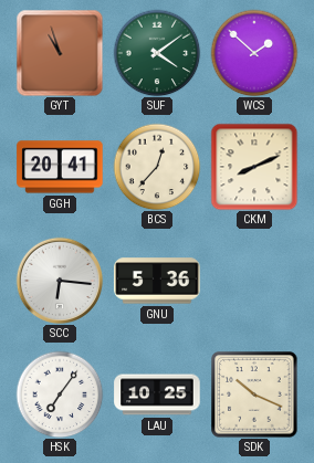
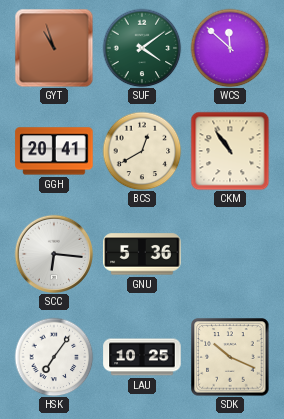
WCS: 1:52 -> 11:52
BCS: 12:37 -> 12:40
CKM: 8:11 -> 10:54
